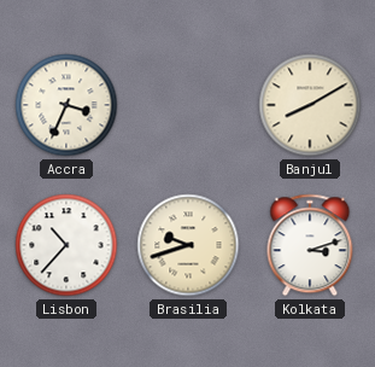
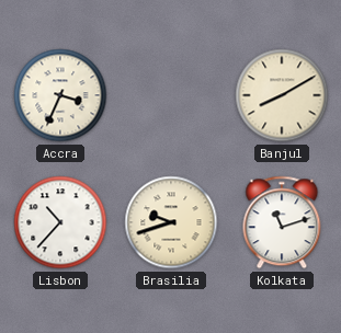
Kolkata: 3:12 -> 11:12
